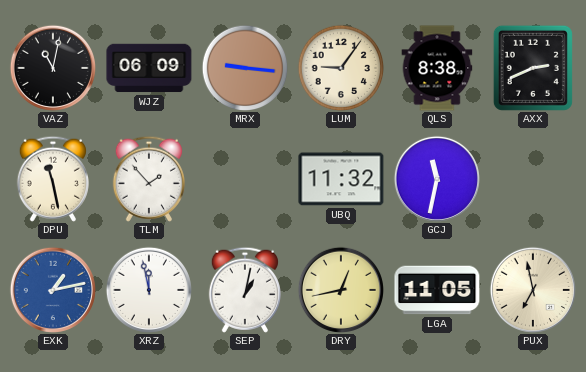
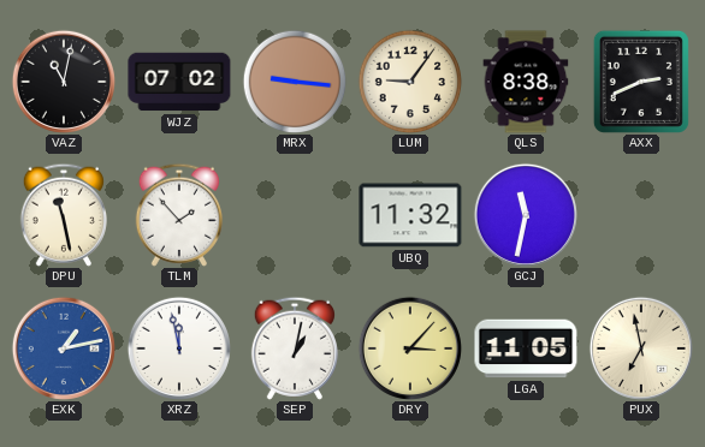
WJZ: 06:09 -> 07:02
DRY: 12:43 -> 3:07
